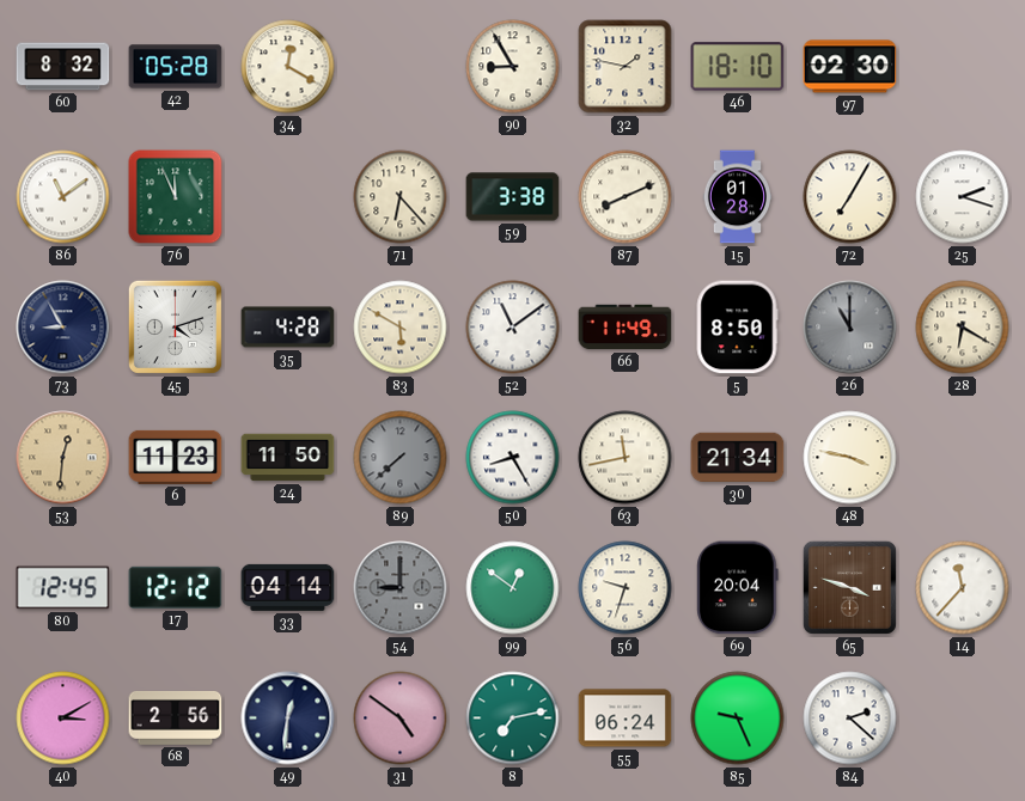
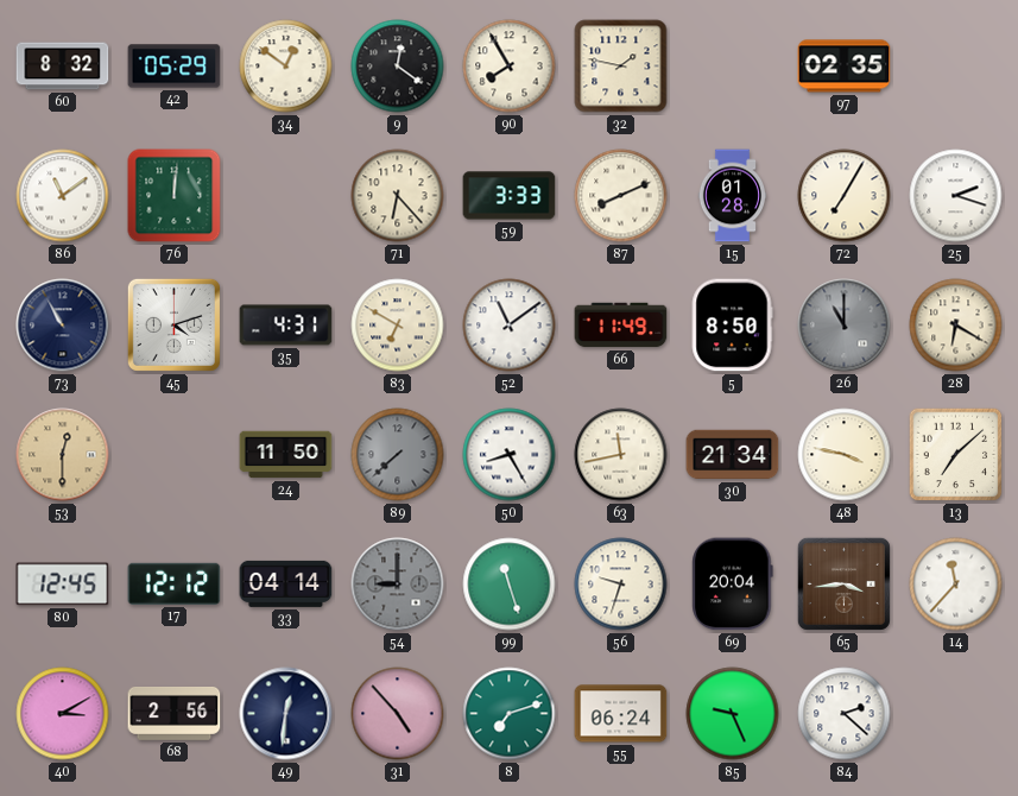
42: 05:28 -> 05:29
34: 12:20 -> 12:51
9: none -> 12:21
90: 8:55 -> 7:55
46: 18:10 -> none
97: 02:30 -> 02:35
76: 11:56 -> 12:01
59: 3:38 -> 3:33
73: 8:55 -> 10:55
35: 4:28 -> 4:31
83: 5:50 -> 6:50
53: 12:31 -> 12:30
6: 11:23 -> none
13: none -> 7:08
99: 12:51 -> 11:27
65: 3:48 -> 3:44
31: 4:51 -> 4:53
8: 7:13 -> 7:12
